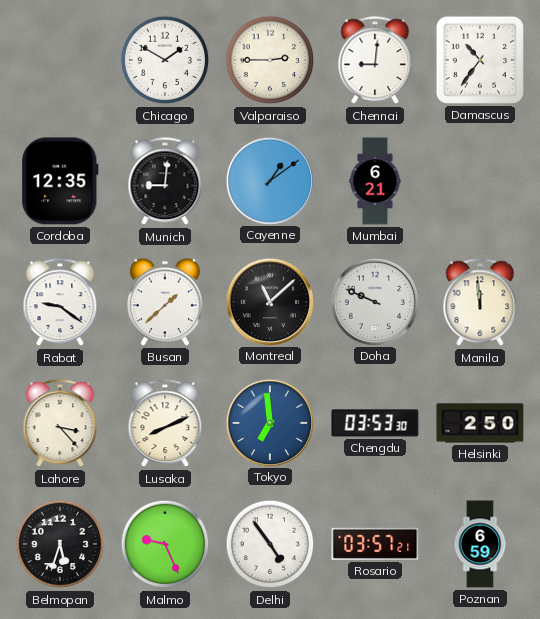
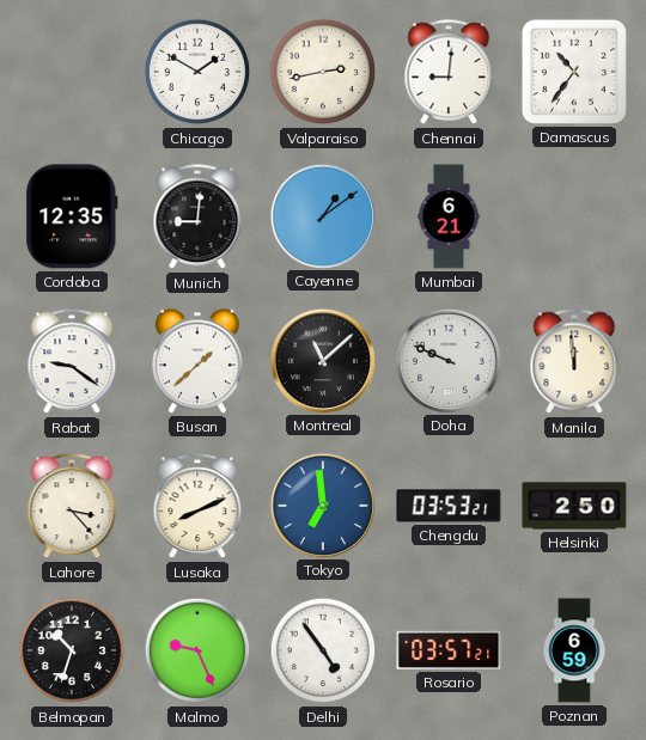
Valparaiso: 2:45 -> 2:43
Chengdu: 03:53:30 -> 03:53:21
Belmopan: 5:33 -> 10:33
